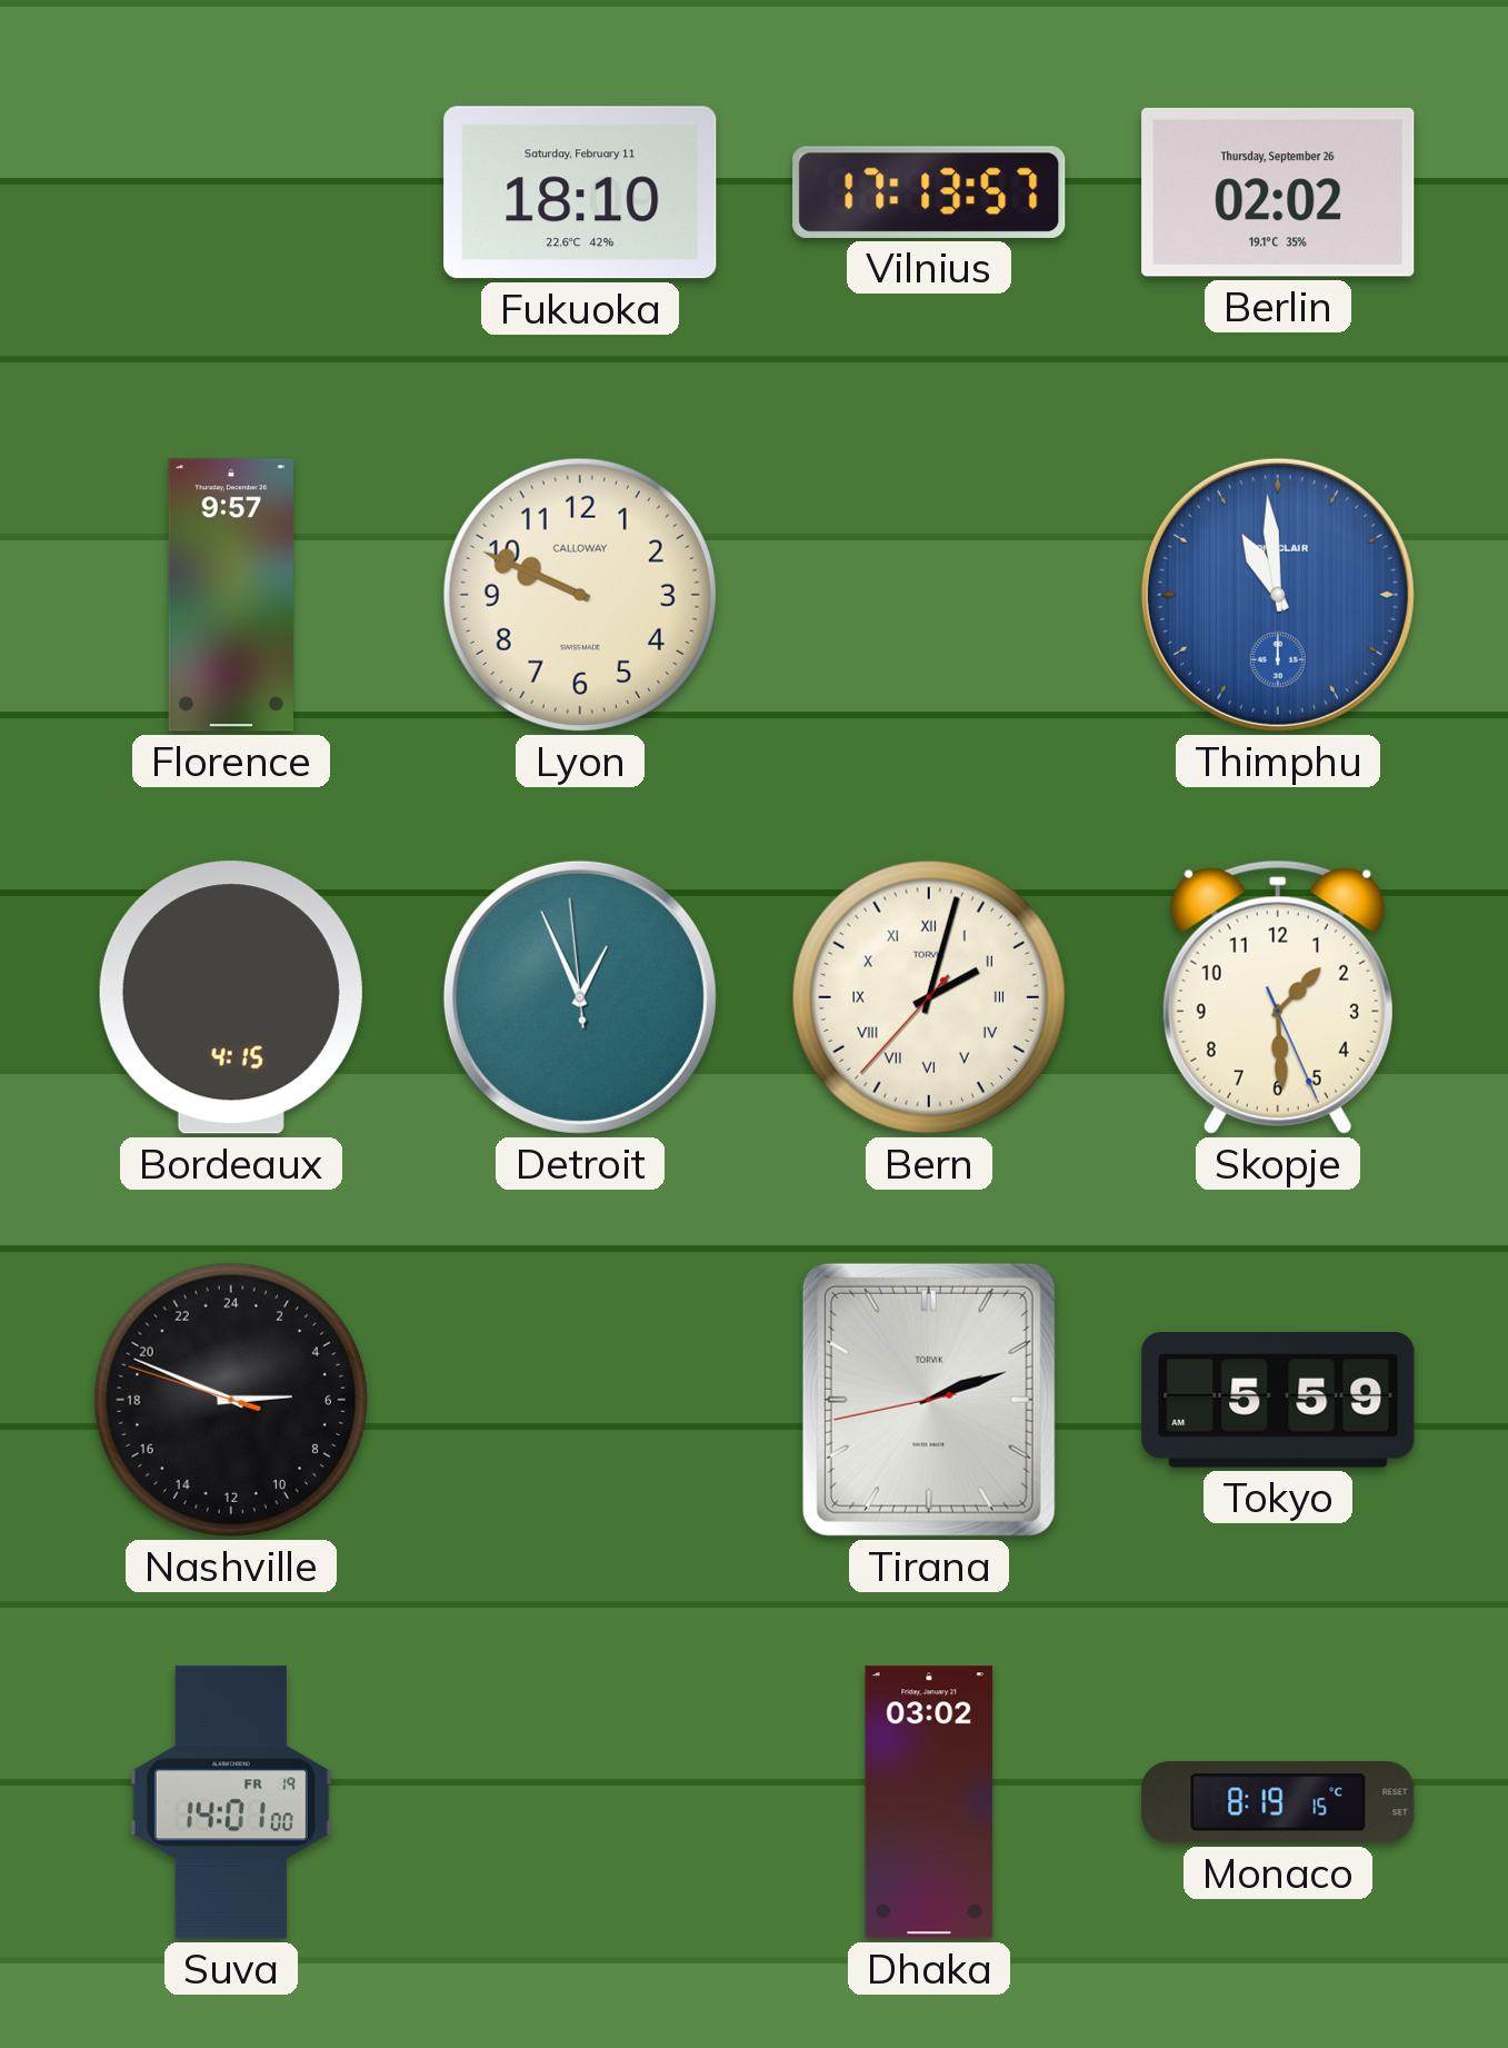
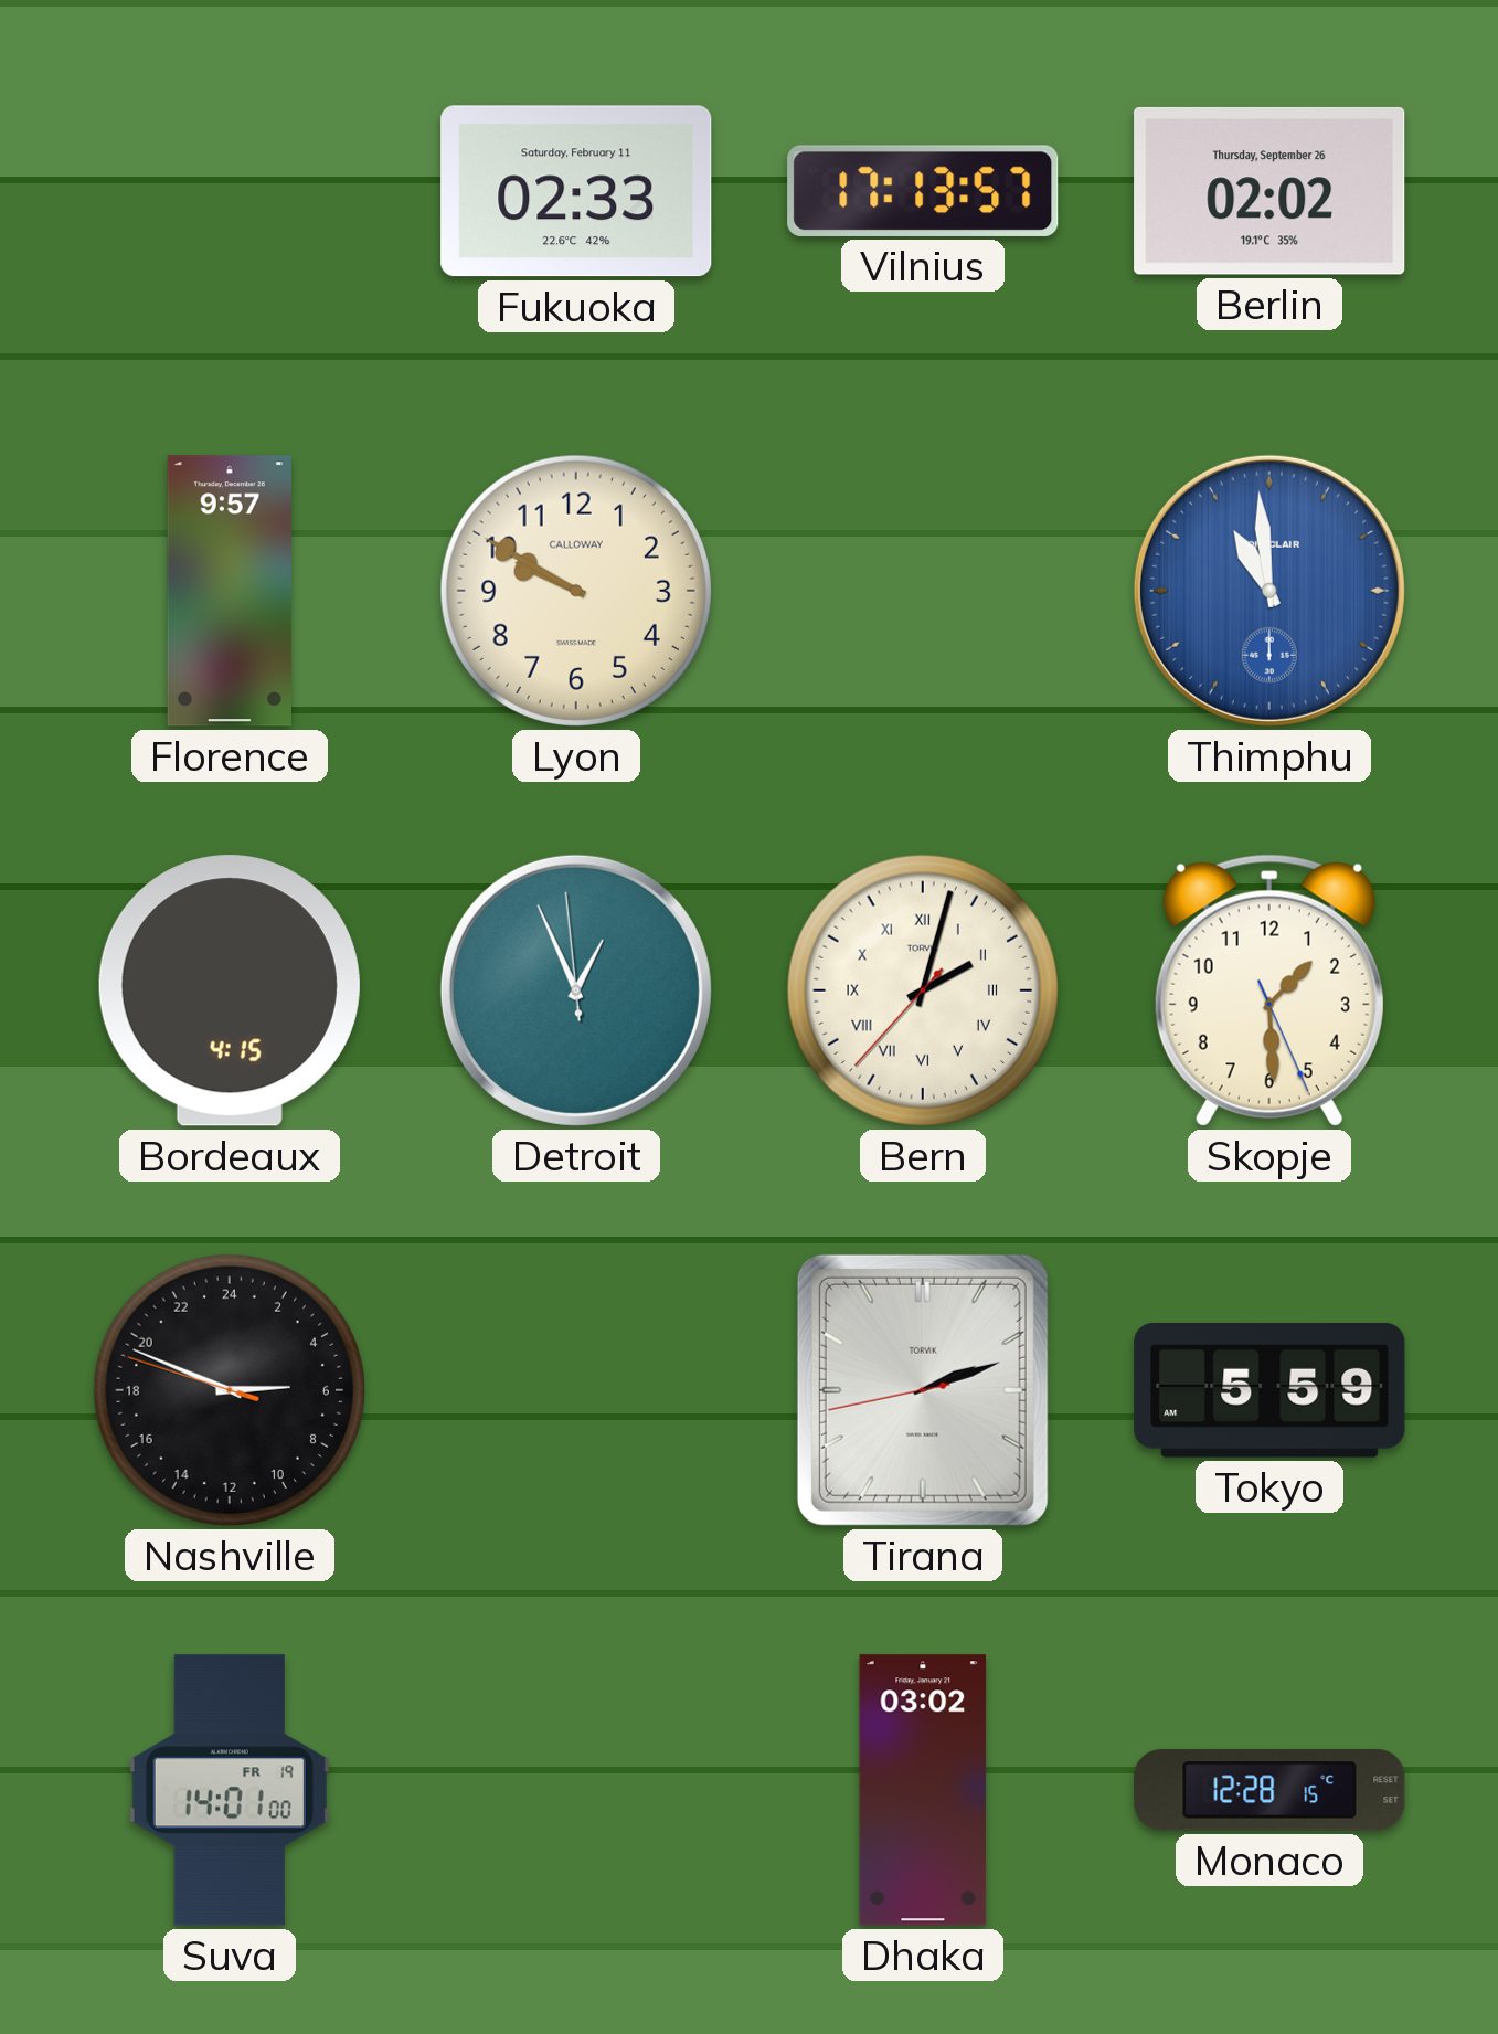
Fukuoka: 18:10 -> 02:33
Lyon: 9:49 -> 9:50
Monaco: 8:19 -> 12:28
